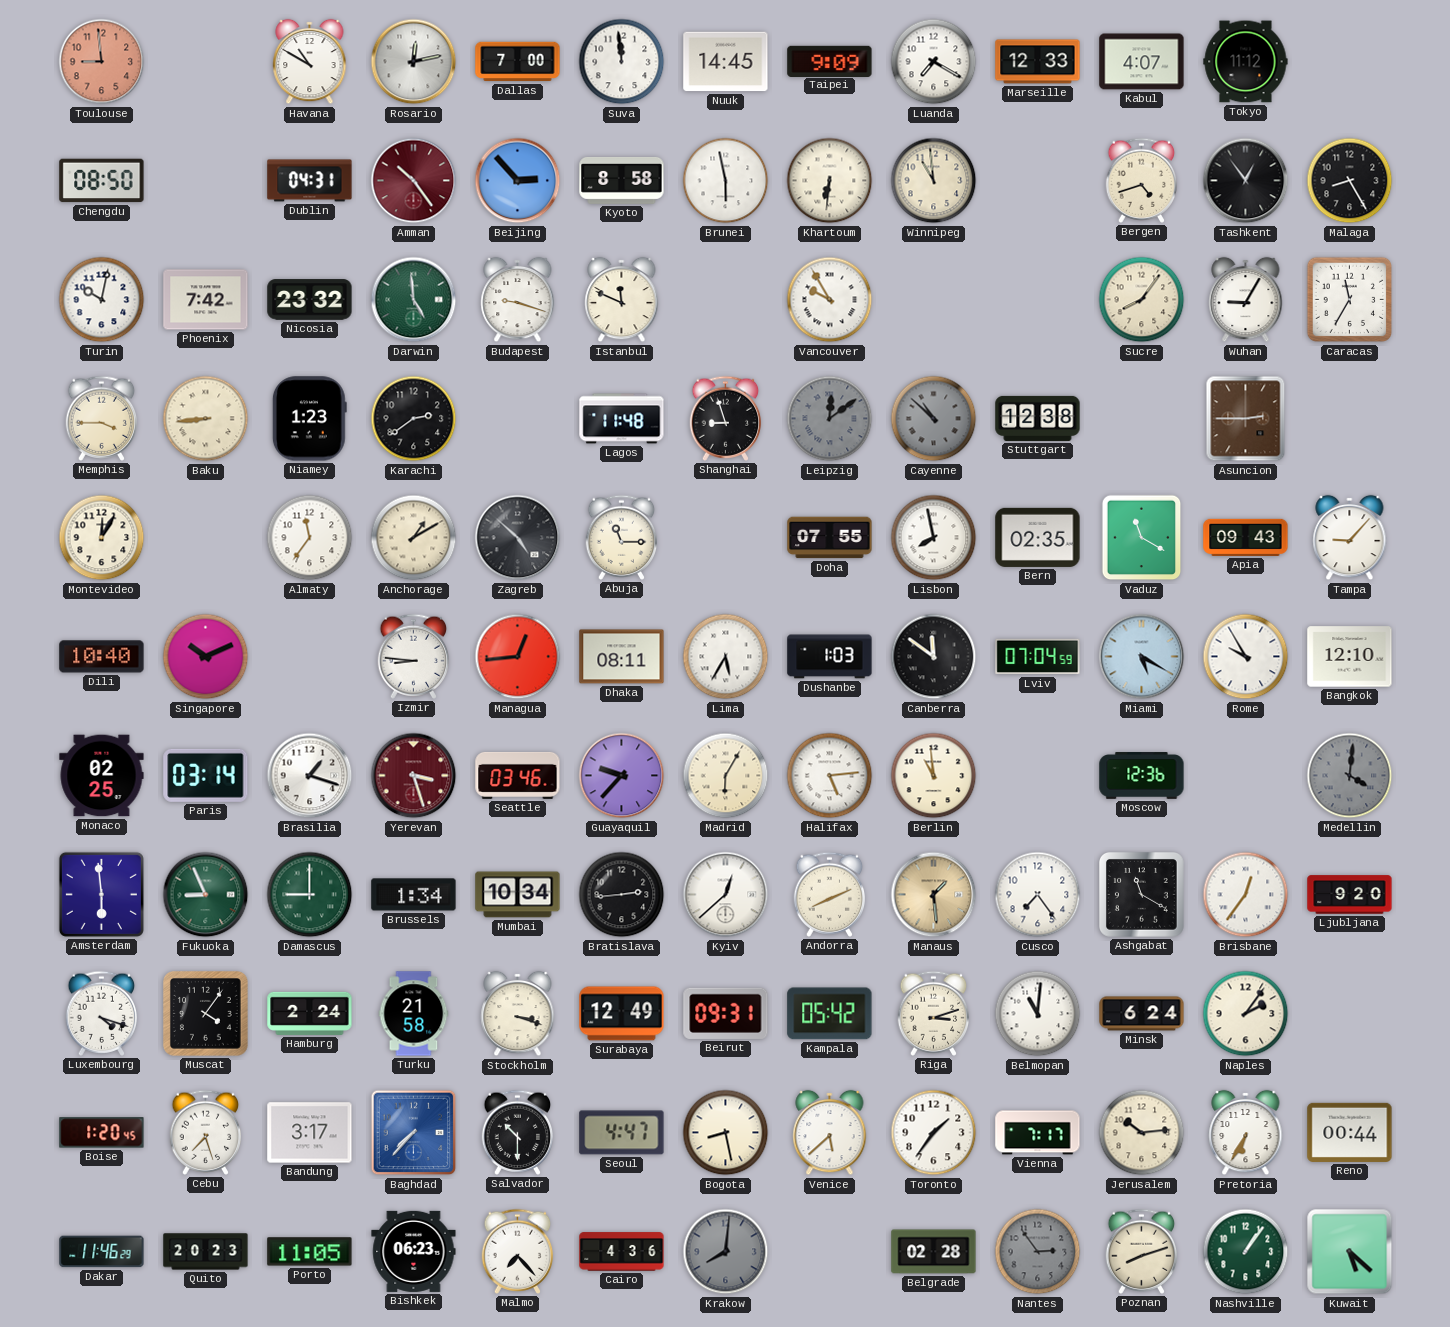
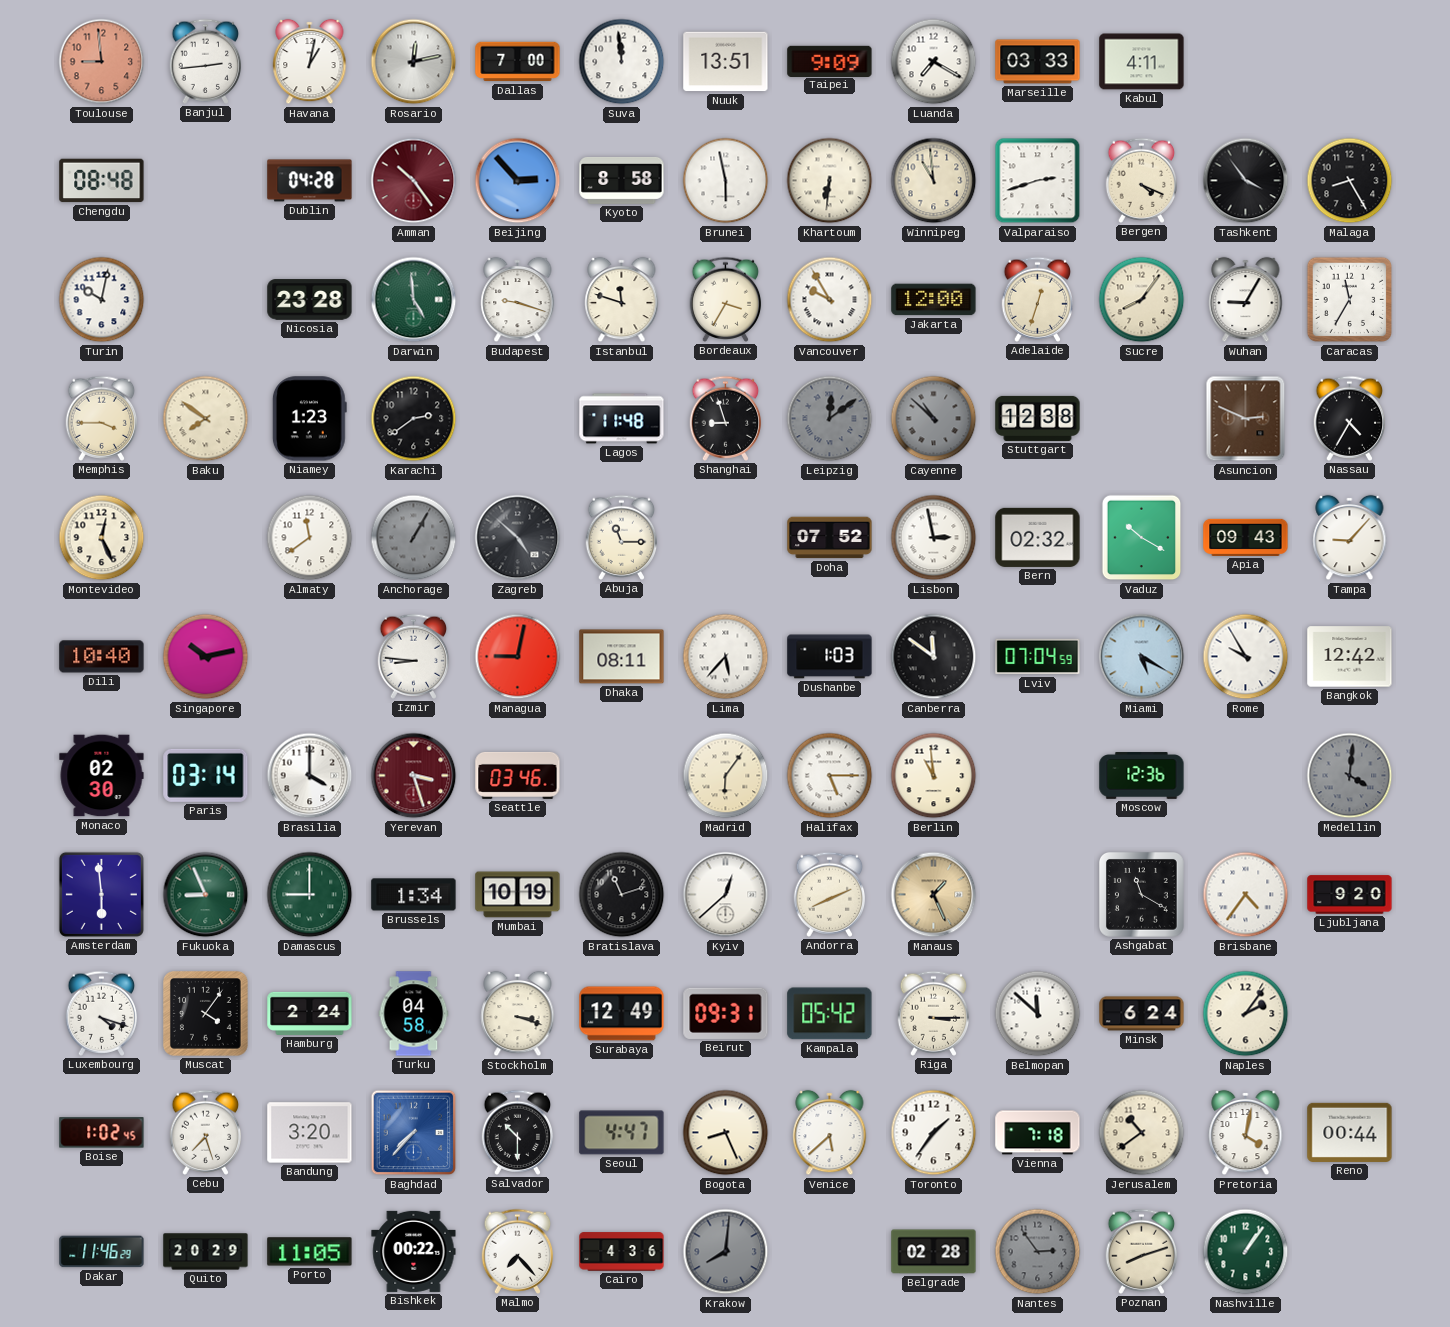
Banjul: none -> 2:44
Havana: 10:50 -> 1:02
Nuuk: 14:45 -> 13:51
Marseille: 12:33 -> 03:33
Kabul: 4:07 -> 4:11
Tokyo: 11:12 -> none
Chengdu: 08:50 -> 08:48
Dublin: 04:31 -> 04:28
Valparaiso: none -> 2:42
Bergen: 4:42 -> 4:19
Tashkent: 12:54 -> 3:54
Phoenix: 7:42 -> none
Nicosia: 23:32 -> 23:28
Istanbul: 11:49 -> 11:48
Bordeaux: none -> 3:35
Jakarta: none -> 12:00
Adelaide: none -> 12:33
Baku: 8:44 -> 7:51
Asuncion: 2:45 -> 2:49
Nassau: none -> 4:35
Montevideo: 12:05 -> 12:26
Almaty: 11:36 -> 11:39
Anchorage: 1:10 -> 1:05
Anchorage dial: cream -> grey
Doha: 07:55 -> 07:52
Lisbon: 7:58 -> 2:58
Bern: 02:35 -> 02:32
Vaduz: 11:20 -> 10:20
Singapore: 10:11 -> 10:13
Managua: 12:44 -> 9:02
Lima: 5:35 -> 5:37
Bangkok: 12:10 -> 12:42
Monaco: 02:25 -> 02:30
Brasilia: 1:18 -> 4:00
Guayaquil: 9:37 -> none
Madrid: 6:05 -> 6:06
Halifax: 5:14 -> 5:15
Mumbai: 10:34 -> 10:19
Bratislava: 2:44 -> 11:12
Manaus: 1:29 -> 1:26
Cusco: 7:24 -> none
Brisbane: 12:36 -> 4:36
Turku: 21:58 -> 04:58
Riga: 3:12 -> 3:15
Belmopan: 11:01 -> 11:52
Boise: 1:20 -> 1:02
Bandung: 3:17 -> 3:20
Bogota: 8:28 -> 8:26
Vienna: 7:17 -> 7:18
Jerusalem: 10:14 -> 10:39
Pretoria: 6:35 -> 4:02
Quito: 20:23 -> 20:29
Bishkek: 06:23 -> 00:22
Kuwait: 5:22 -> none
